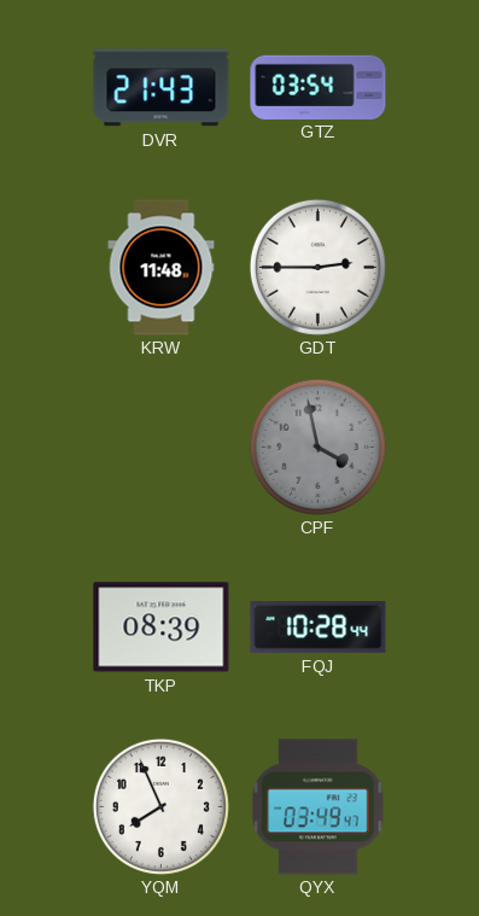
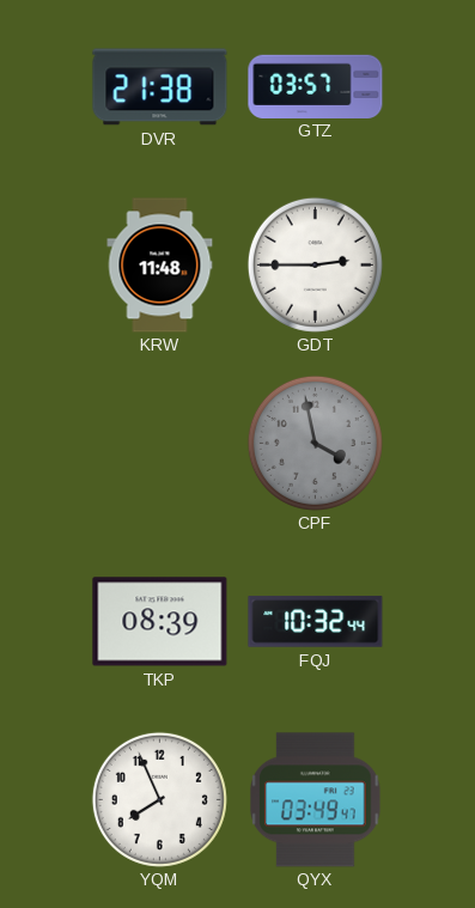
DVR: 21:43 -> 21:38
GTZ: 03:54 -> 03:57
FQJ: 10:28 -> 10:32
